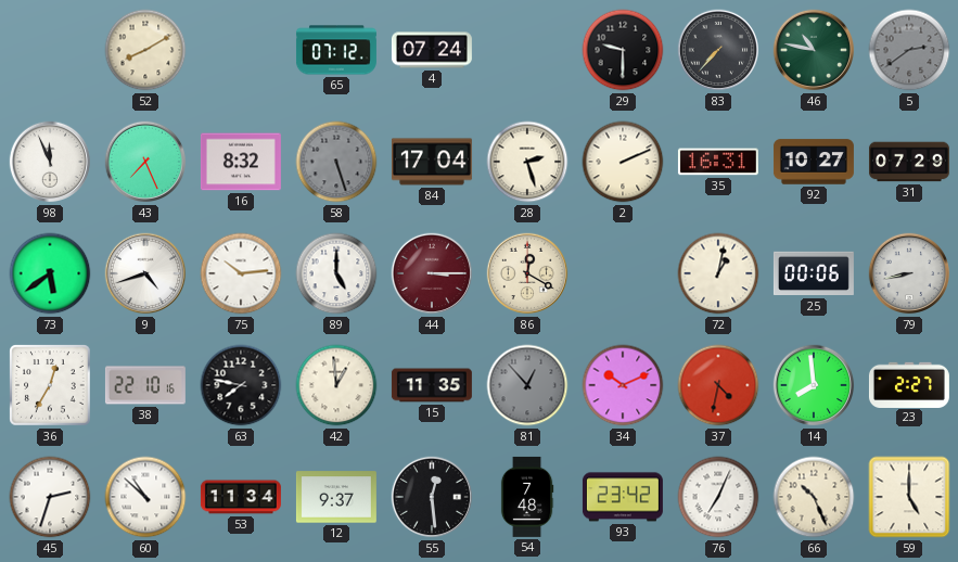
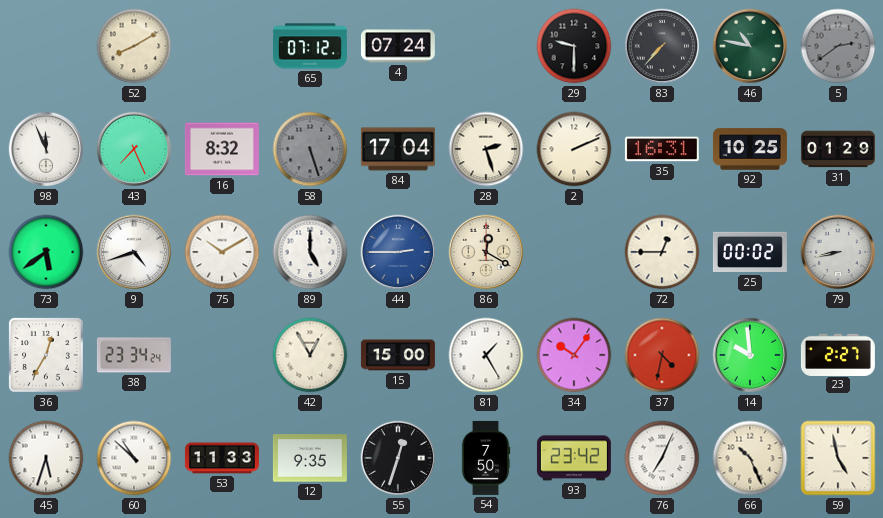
92: 10:27 -> 10:25
31: 07:29 -> 01:29
75: 10:14 -> 10:10
44: 3:15 -> 2:45
44 dial: burgundy -> blue
72: 1:02 -> 12:45
25: 00:06 -> 00:02
38: 22:10 -> 23:34
63: 7:47 -> none
42: 12:59 -> 12:55
15: 11:35 -> 15:00
81: 12:53 -> 1:25
81 dial: grey -> white
34: 10:11 -> 10:06
14: 7:59 -> 9:59
45: 2:33 -> 5:33
53: 11:34 -> 11:33
12: 9:37 -> 9:35
55: 12:29 -> 12:33
54: 7:48 -> 7:50
59: 5:00 -> 4:58
